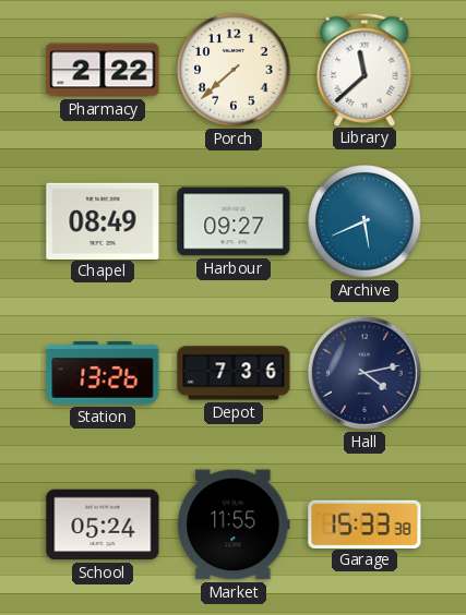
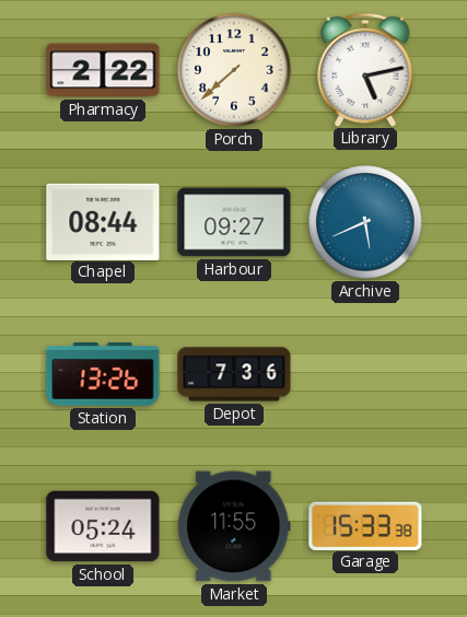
Library: 11:38 -> 5:13
Chapel: 08:49 -> 08:44
Hall: 4:13 -> none
